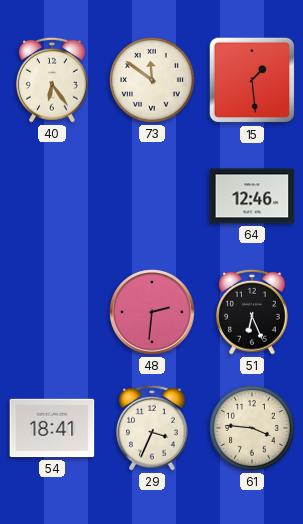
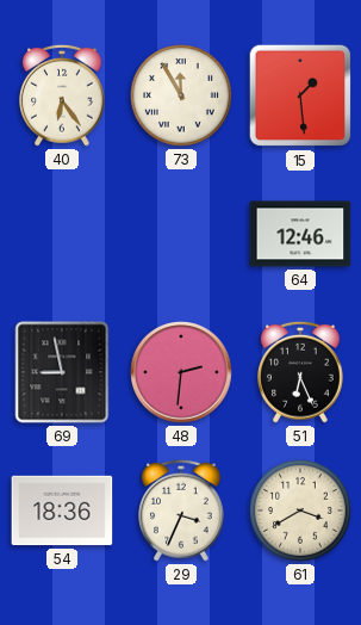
73: 11:51 -> 11:55
69: none -> 8:58
54: 18:41 -> 18:36
61: 3:46 -> 3:40
